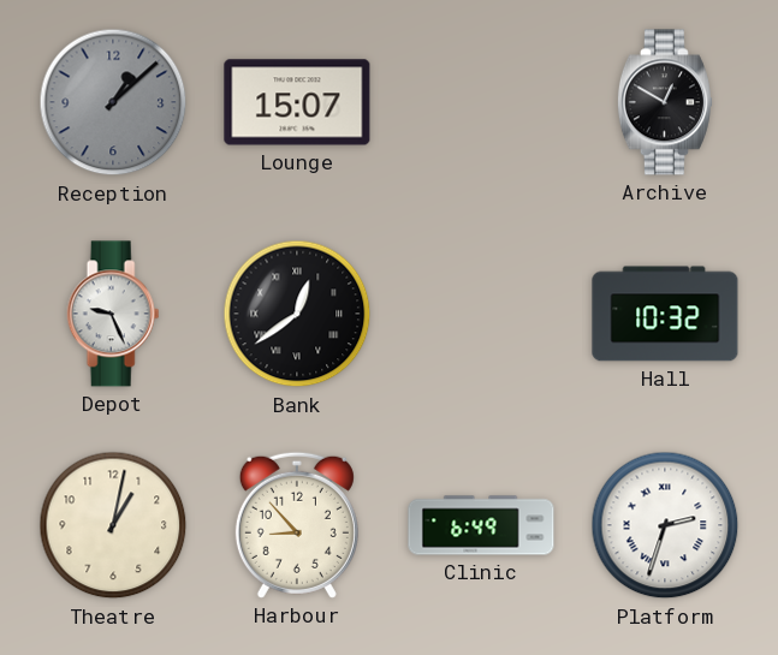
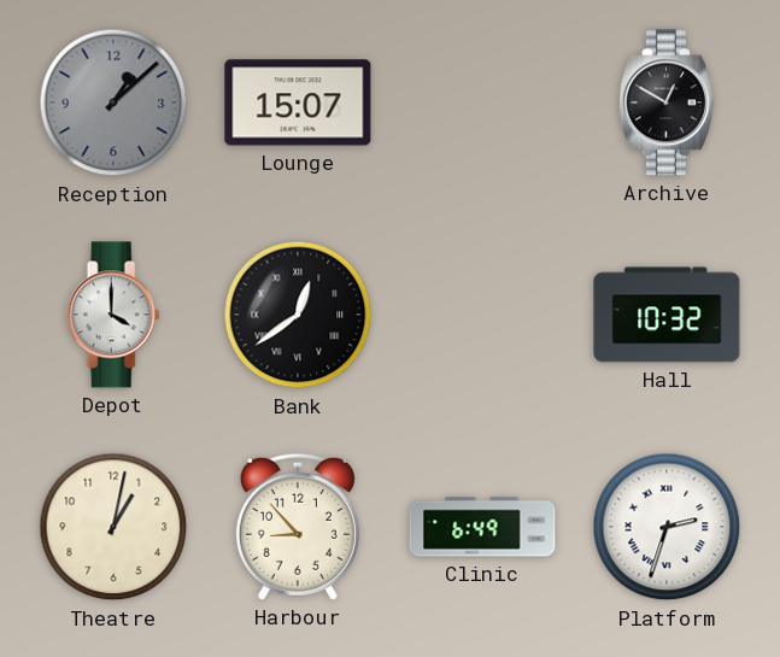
Depot: 9:26 -> 4:00
